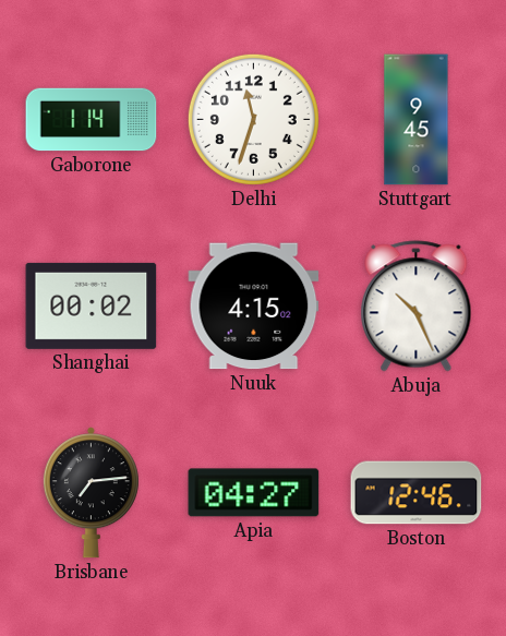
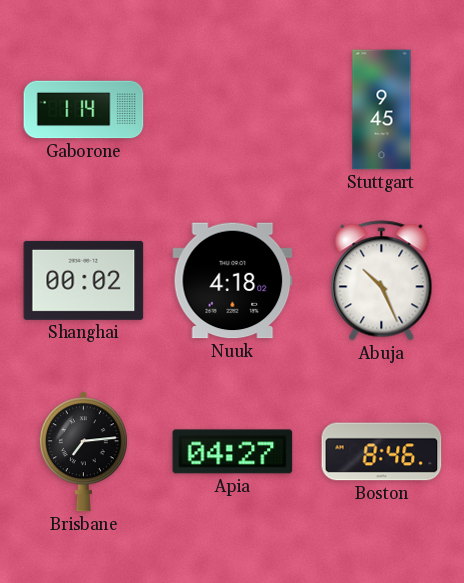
Delhi: 11:33 -> none
Nuuk: 4:15 -> 4:18
Boston: 12:46 -> 8:46
